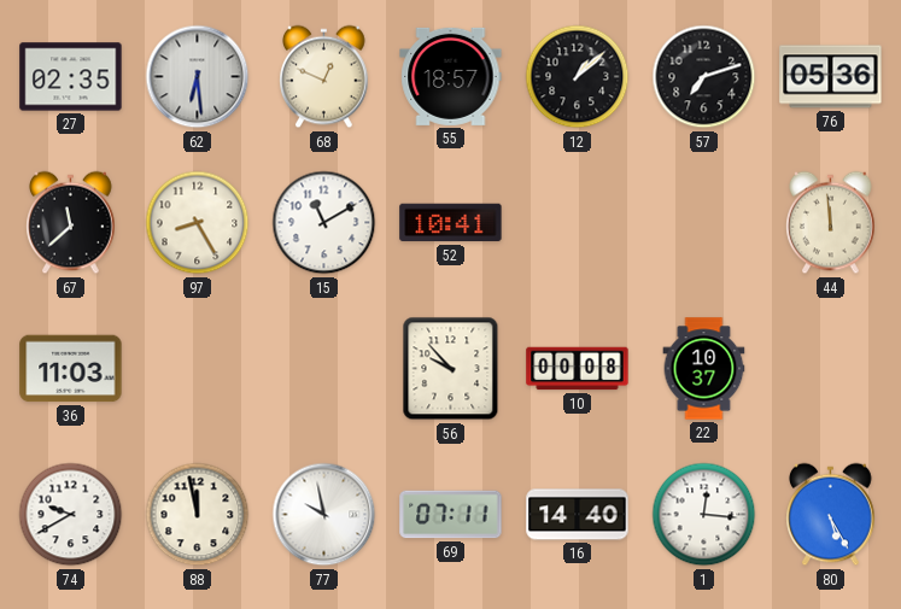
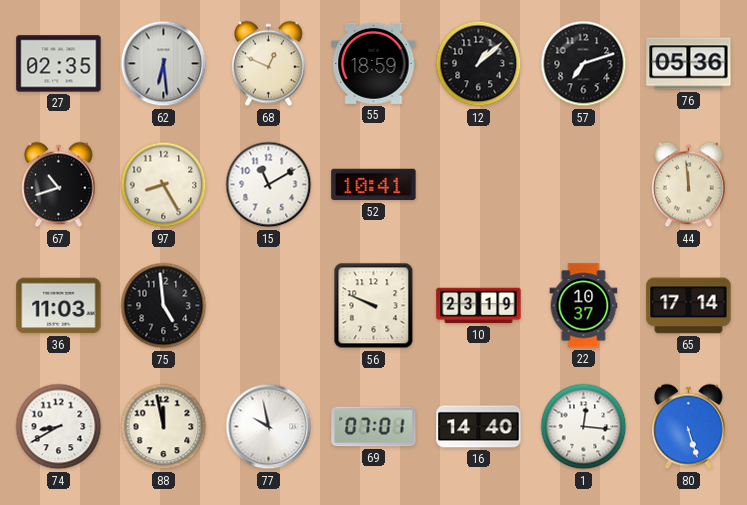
55: 18:57 -> 18:59
67: 11:38 -> 10:42
75: none -> 4:59
56: 9:53 -> 9:49
10: 00:08 -> 23:19
65: none -> 17:14
74: 9:40 -> 8:40
69: 07:11 -> 07:01
80: 5:25 -> 5:27
